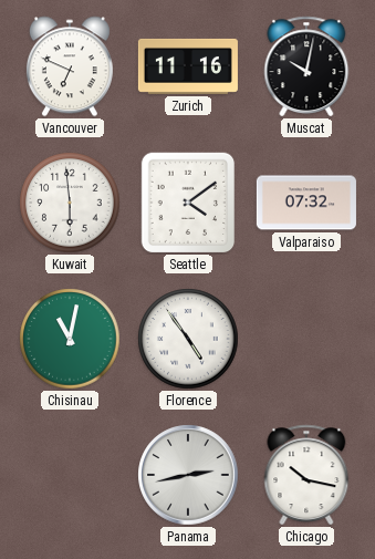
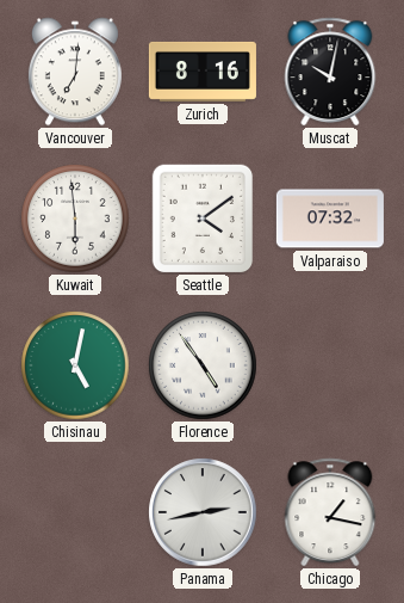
Vancouver: 6:49 -> 7:01
Zurich: 11:16 -> 8:16
Chisinau: 11:02 -> 5:02
Chicago: 10:17 -> 1:17
